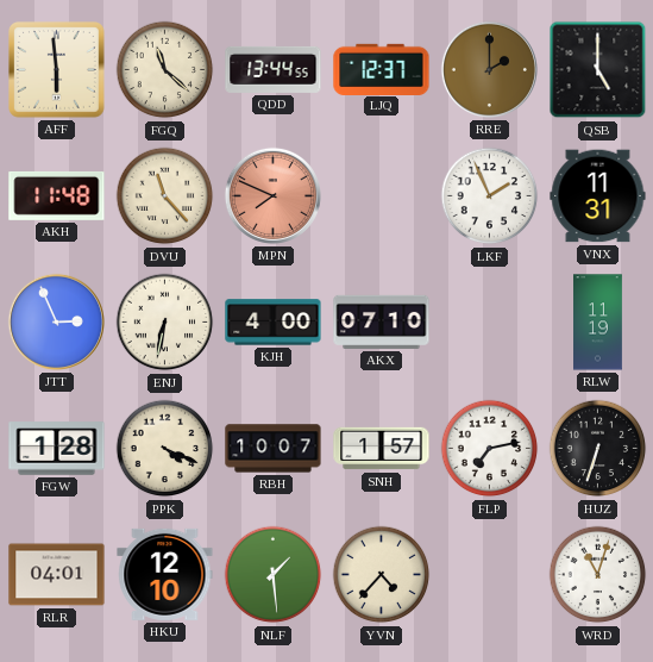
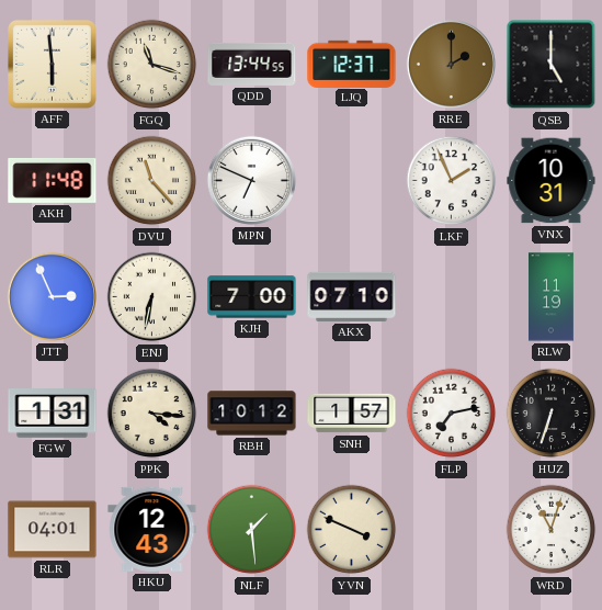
FGQ: 11:22 -> 11:18
MPN: 7:49 -> 6:49
MPN dial: salmon -> white
VNX: 11:31 -> 10:31
KJH: 4:00 -> 7:00
FGW: 1:28 -> 1:31
PPK: 4:19 -> 4:16
RBH: 10:07 -> 10:12
HKU: 12:10 -> 12:43
YVN: 4:37 -> 3:49
